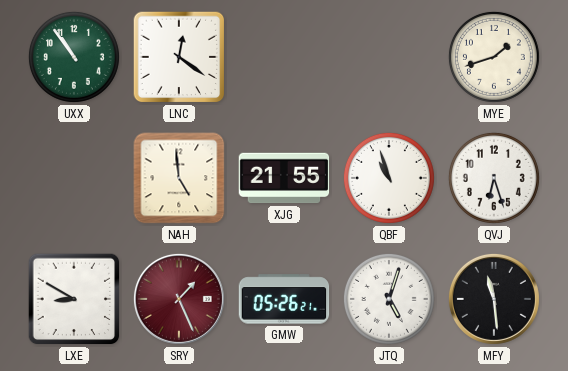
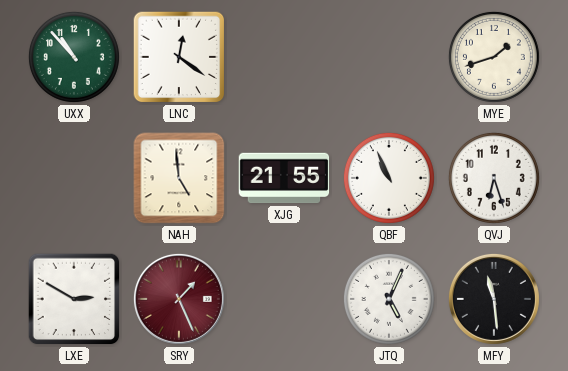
UXX: 10:54 -> 10:53
QBF: 10:57 -> 10:56
LXE: 8:50 -> 2:50
GMW: 05:26 -> none
JTQ: 5:03 -> 5:04
